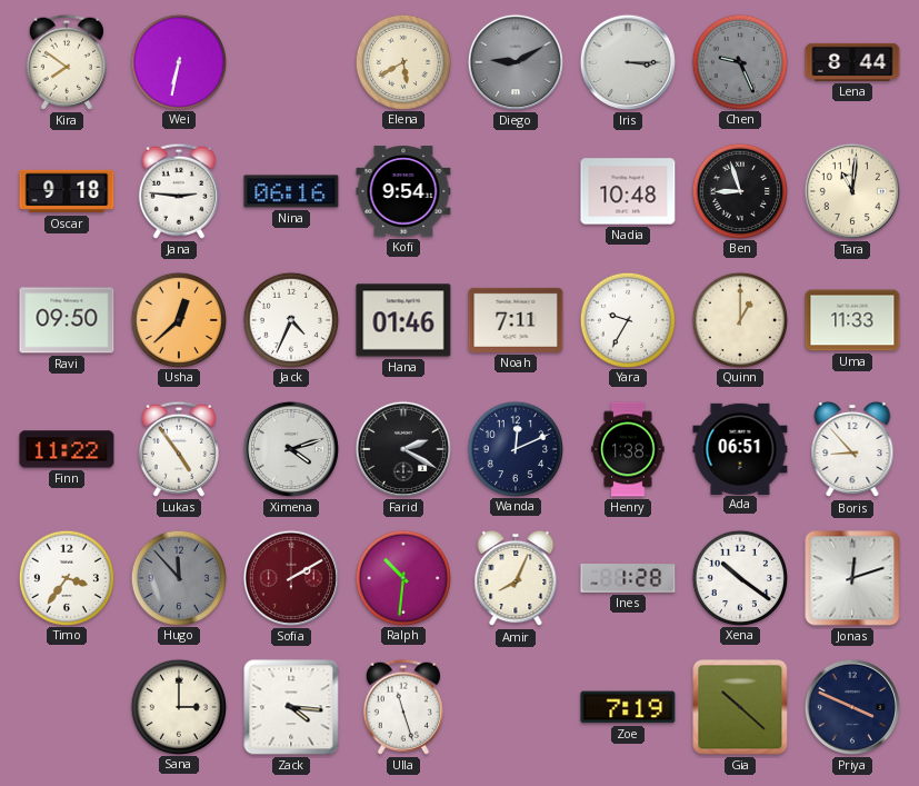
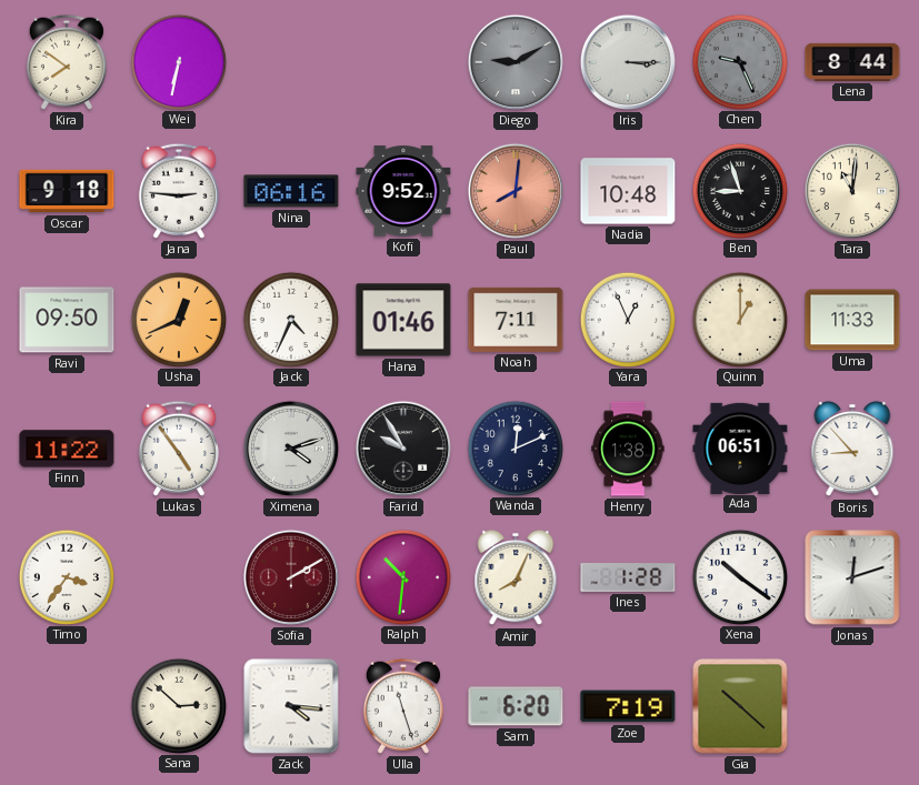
Elena: 5:40 -> none
Kofi: 9:54 -> 9:52
Paul: none -> 8:01
Usha: 12:38 -> 12:41
Yara: 9:35 -> 12:56
Farid: 2:20 -> 9:55
Hugo: 11:53 -> none
Sana: 3:00 -> 2:52
Sam: none -> 6:20
Priya: 3:49 -> none
